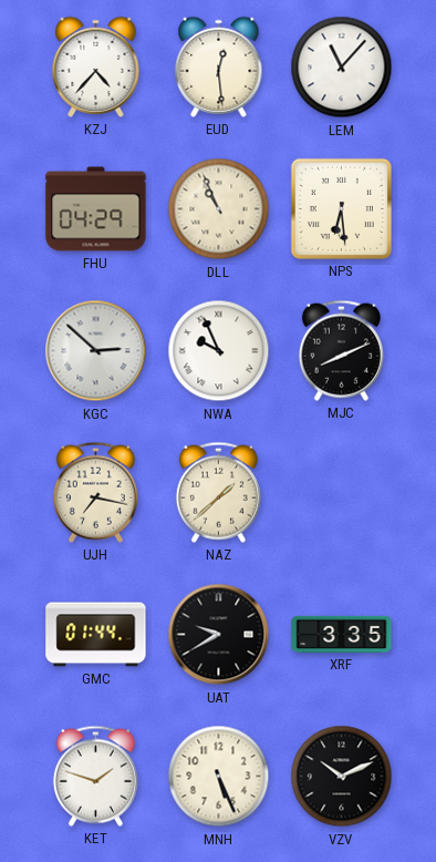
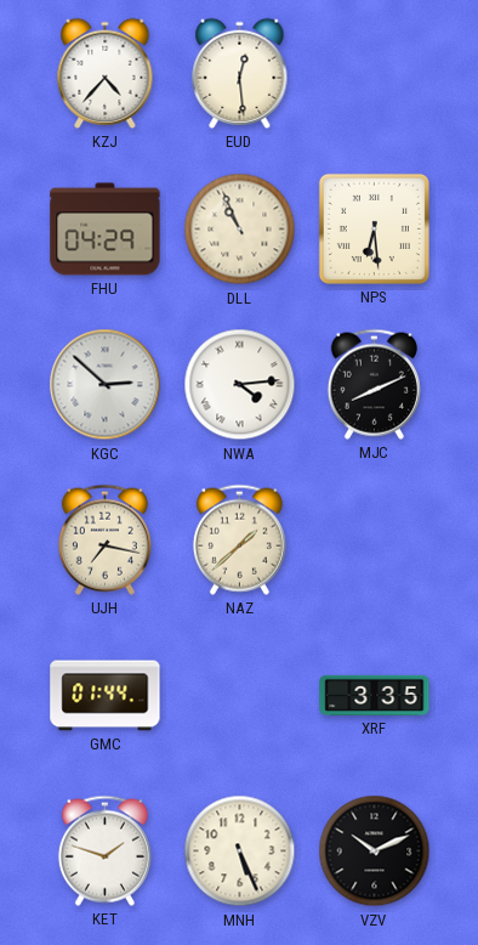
LEM: 11:07 -> none
NWA: 9:56 -> 4:14
UAT: 9:40 -> none
